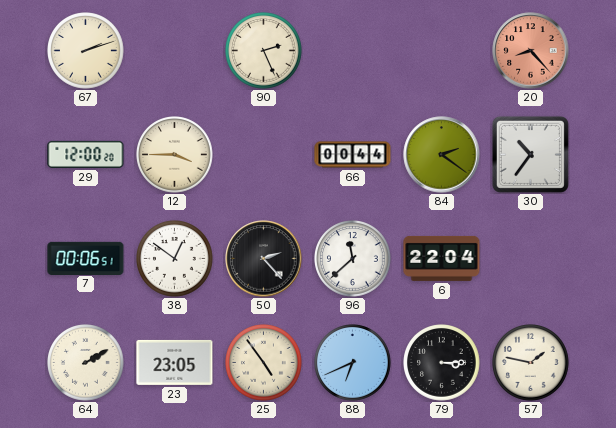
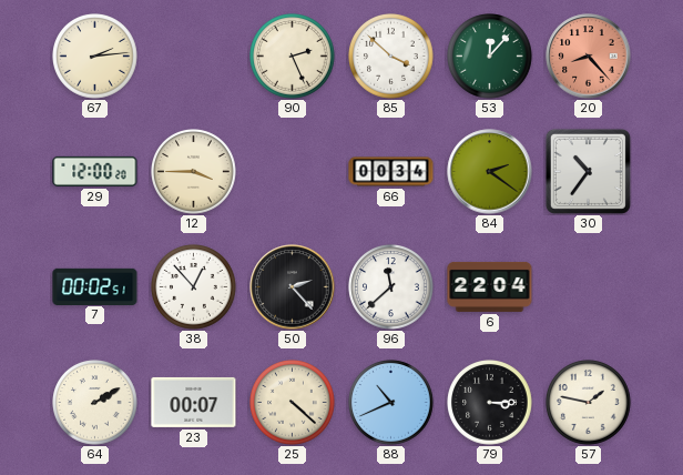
67: 2:12 -> 2:14
85: none -> 3:52
53: none -> 12:07
66: 00:44 -> 00:34
7: 00:06 -> 00:02
38: 12:51 -> 12:53
23: 23:05 -> 00:07
25: 4:54 -> 4:22
88: 6:41 -> 10:41
